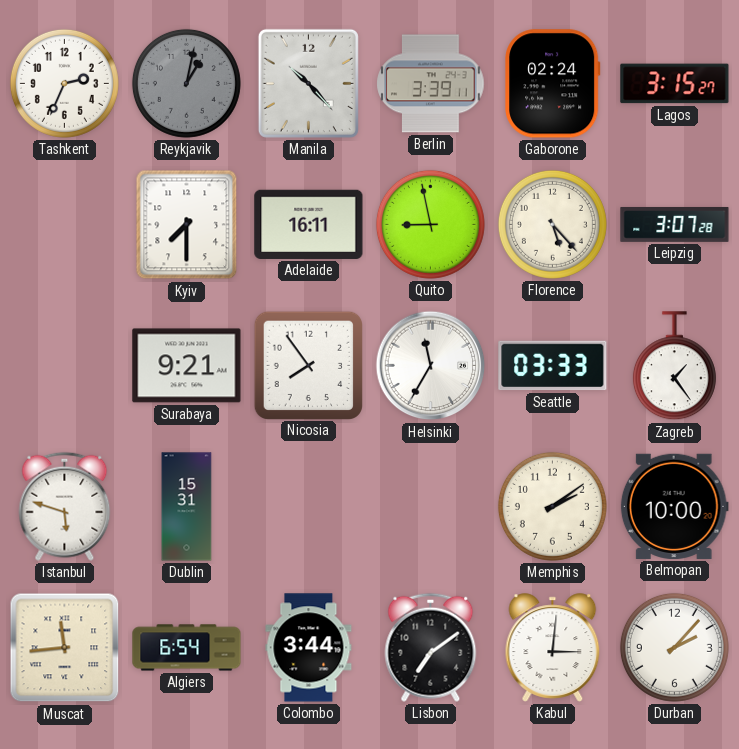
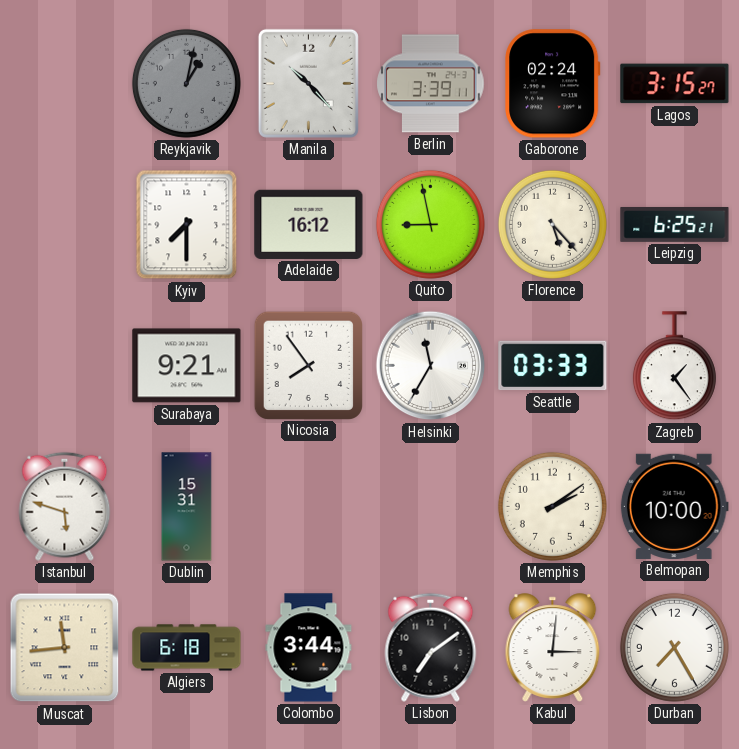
Tashkent: 2:34 -> none
Adelaide: 16:11 -> 16:12
Leipzig: 3:07 -> 6:25
Algiers: 6:54 -> 6:18
Durban: 2:07 -> 7:25
